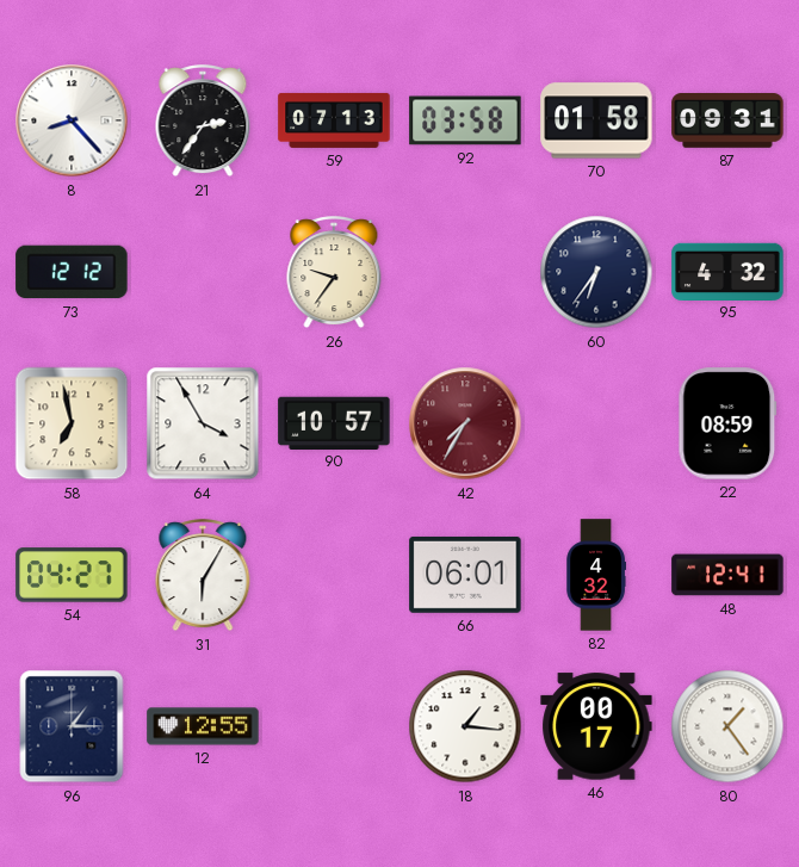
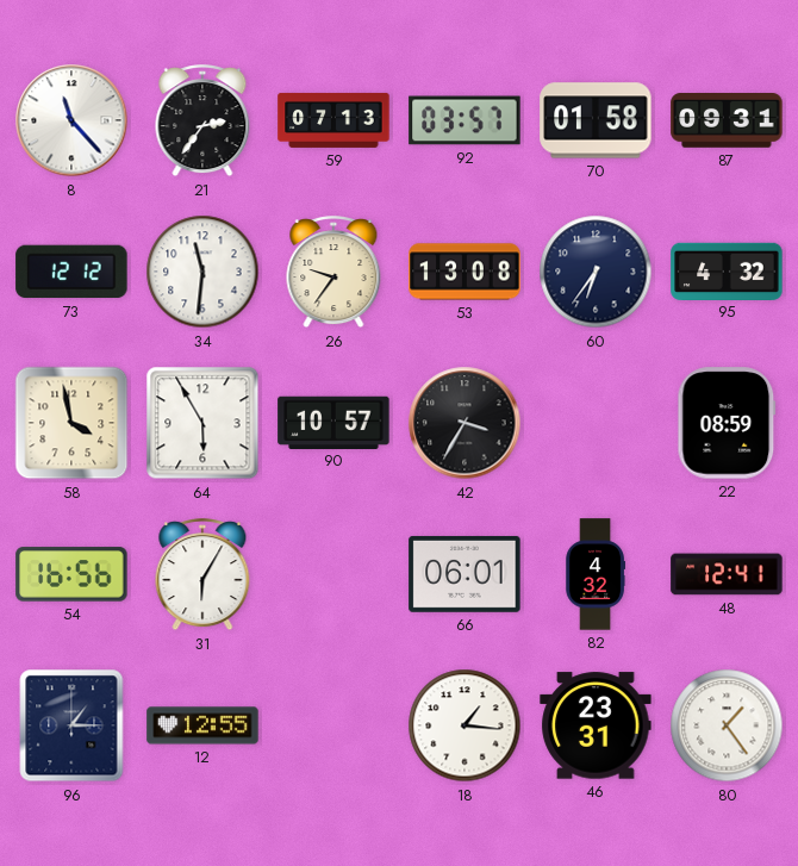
8: 8:23 -> 11:23
92: 03:58 -> 03:57
34: none -> 11:31
53: none -> 13:08
58: 6:58 -> 3:58
64: 3:55 -> 5:55
42: 7:35 -> 3:35
42 dial: burgundy -> black
54: 04:27 -> 16:56
46: 00:17 -> 23:31
